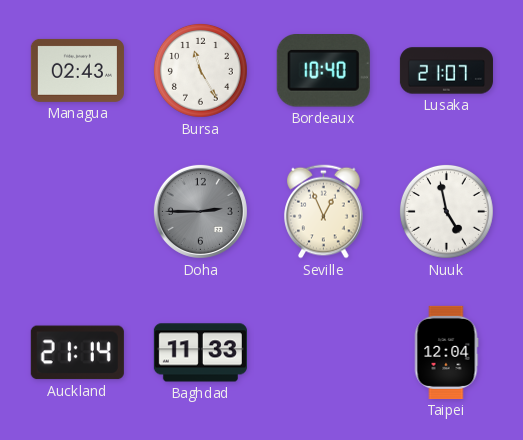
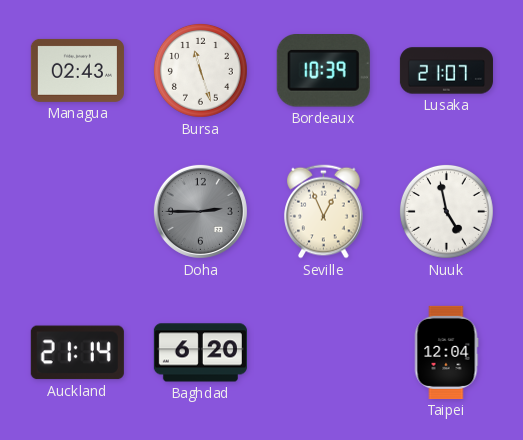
Bursa: 11:25 -> 11:27
Bordeaux: 10:40 -> 10:39
Baghdad: 11:33 -> 6:20
